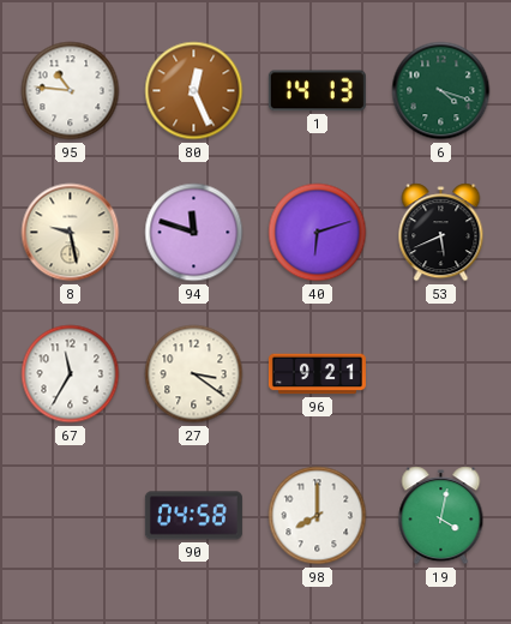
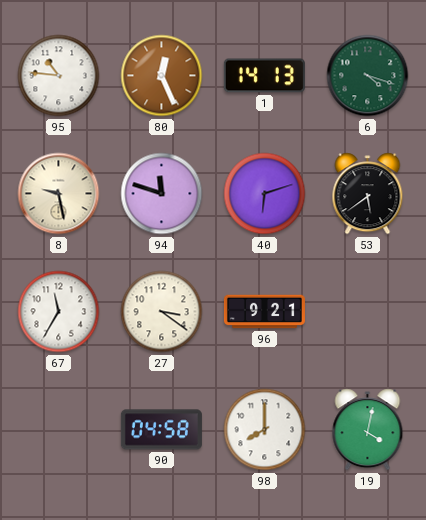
53: 5:41 -> 5:39
